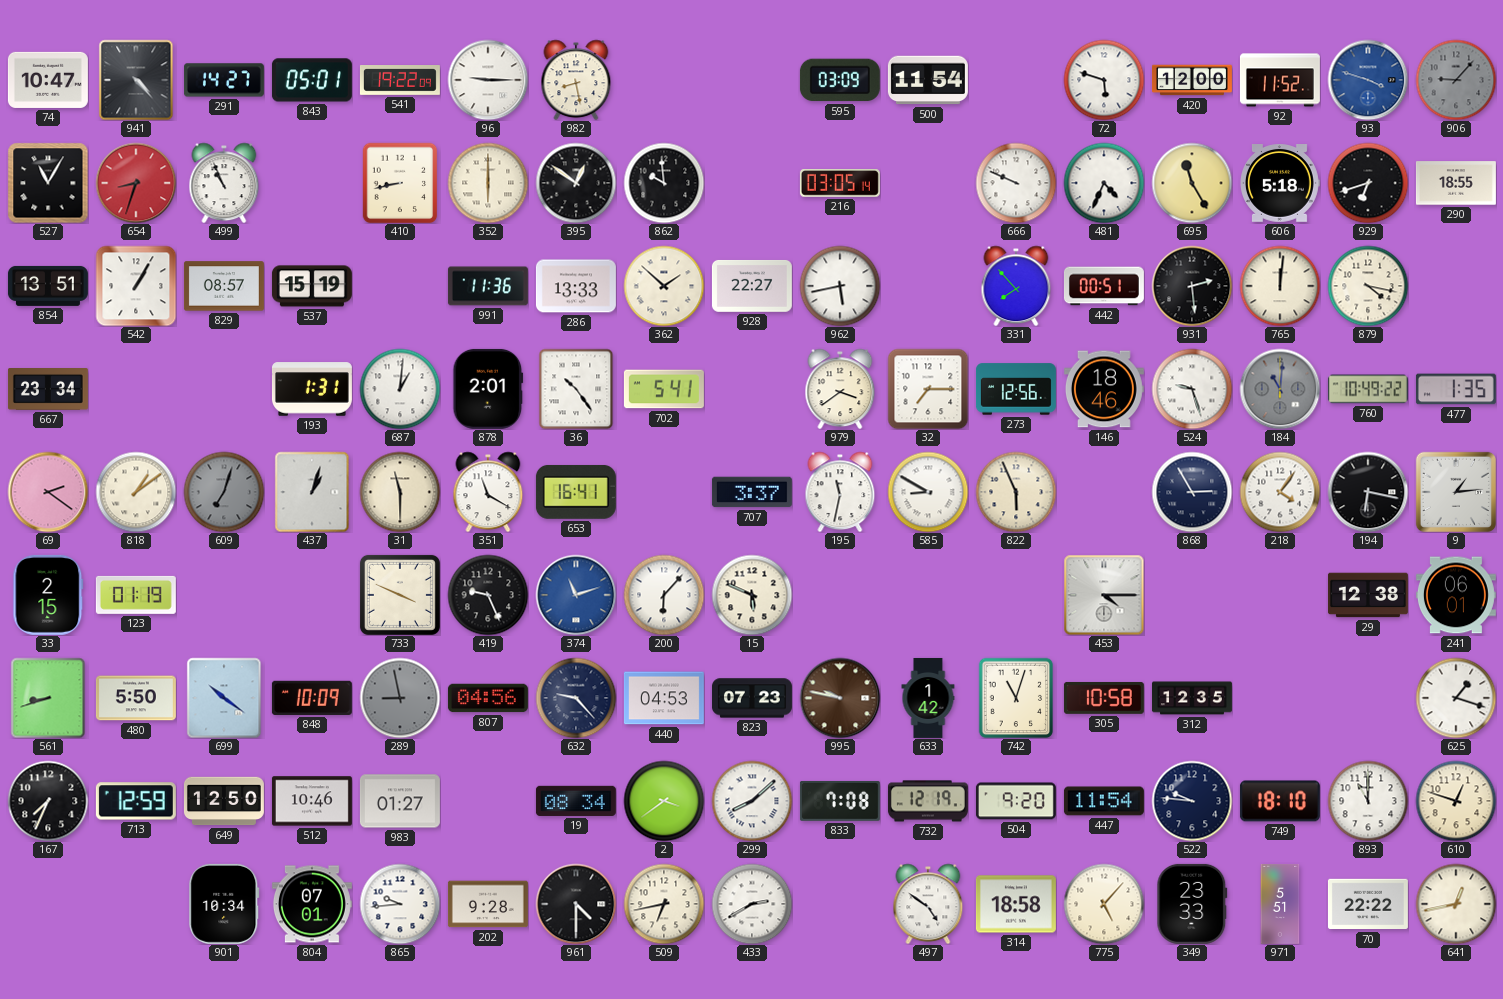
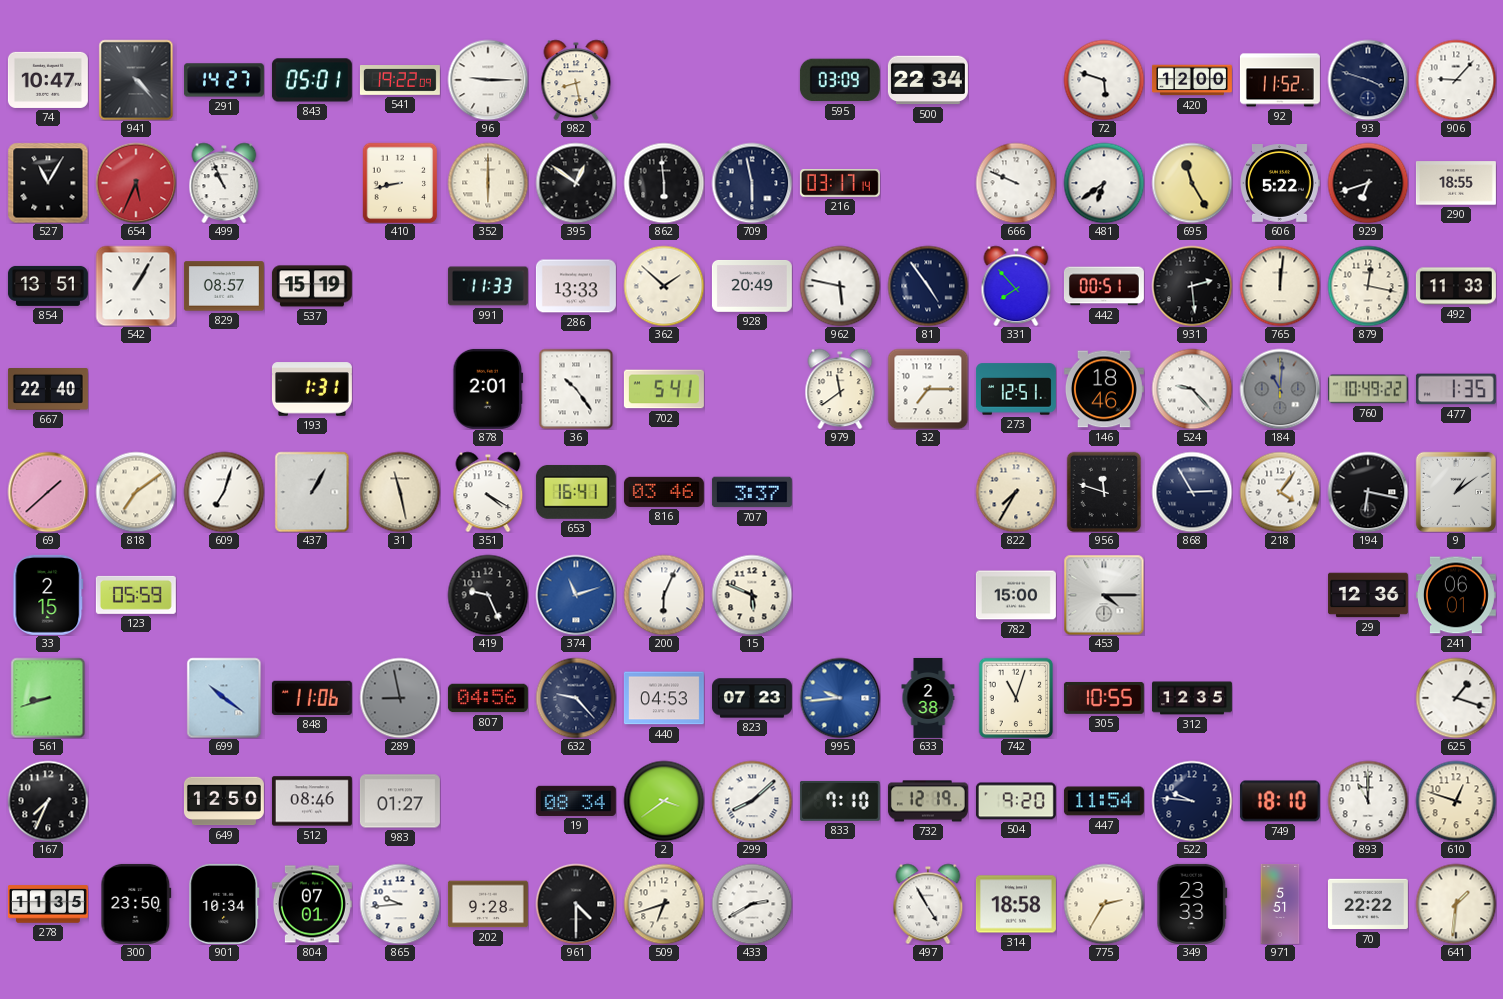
500: 11:54 -> 22:34
93 dial: blue -> navy
906 dial: grey -> white
654: 8:33 -> 5:34
862: 9:59 -> 5:59
709: none -> 5:58
216: 03:05 -> 03:17
481: 4:34 -> 6:39
606: 5:18 -> 5:22
991: 11:36 -> 11:33
928: 22:27 -> 20:49
962: 5:43 -> 5:47
81: none -> 4:54
879: 4:17 -> 12:17
492: none -> 11:33
667: 23:34 -> 22:40
687: 1:01 -> none
979: 3:39 -> 11:39
273: 12:56 -> 12:51
524: 9:27 -> 9:23
69: 2:21 -> 1:38
818: 1:09 -> 7:09
609 dial: grey -> white
437: 1:03 -> 1:05
31: 11:30 -> 11:28
351: 11:20 -> 4:20
816: none -> 03:46
195: 11:32 -> none
585: 8:50 -> none
822: 5:56 -> 7:35
956: none -> 11:48
9: 1:14 -> 1:09
123: 01:19 -> 05:59
733: 3:49 -> none
200: 6:07 -> 6:04
782: none -> 15:00
29: 12:38 -> 12:36
480: 5:50 -> none
848: 10:09 -> 11:06
995: 9:47 -> 9:44
995 dial: brown -> blue
633: 1:42 -> 2:38
305: 10:58 -> 10:55
713: 12:59 -> none
512: 10:46 -> 08:46
833: 7:08 -> 7:10
278: none -> 11:35
300: none -> 23:50
509: 6:43 -> 6:42
497: 4:51 -> 4:55
775: 5:07 -> 2:35
641: 12:43 -> 1:31
